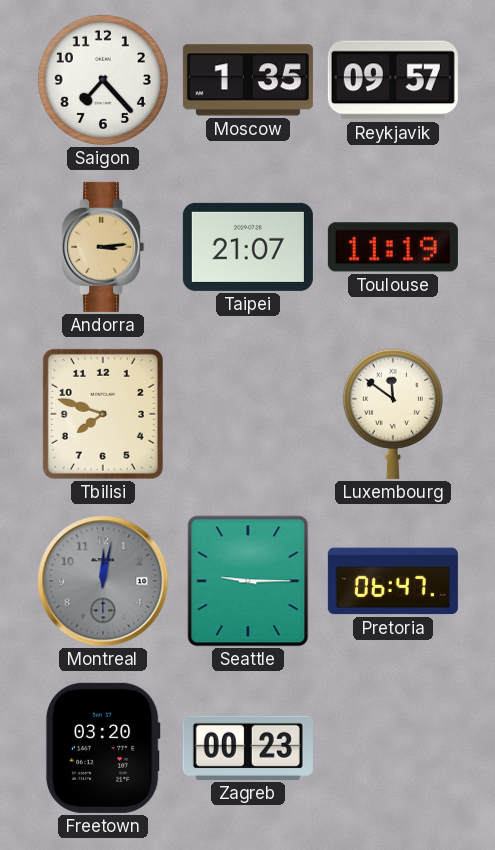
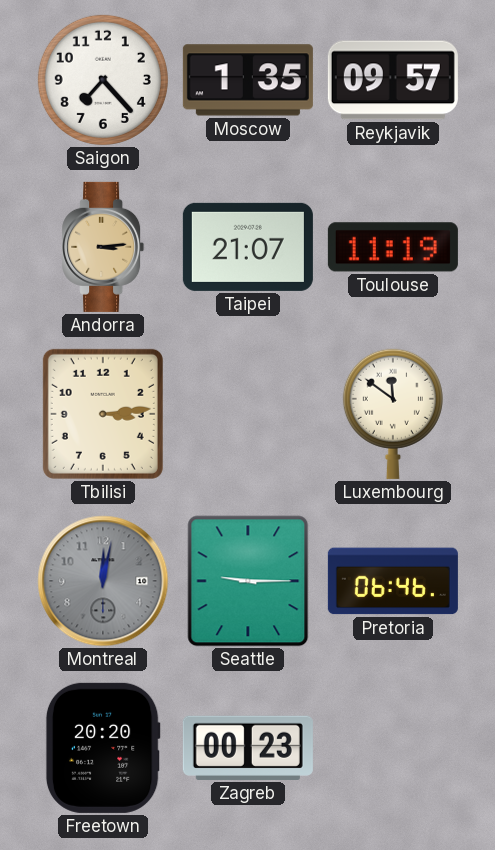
Tbilisi: 7:48 -> 3:14
Pretoria: 06:47 -> 06:46
Freetown: 03:20 -> 20:20
